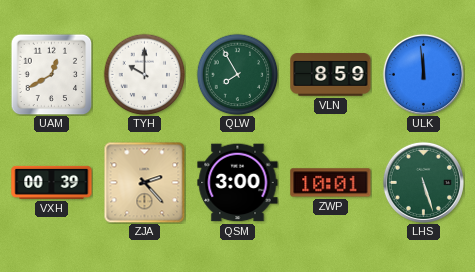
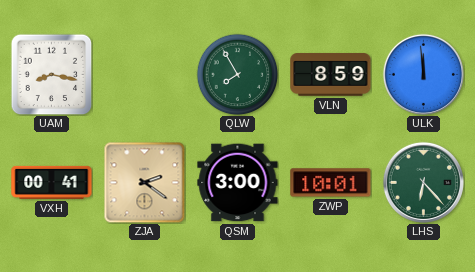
UAM: 12:40 -> 8:17
TYH: 10:00 -> none
VXH: 00:39 -> 00:41
ZJA: 2:23 -> 2:21
LHS: 5:27 -> 6:23
